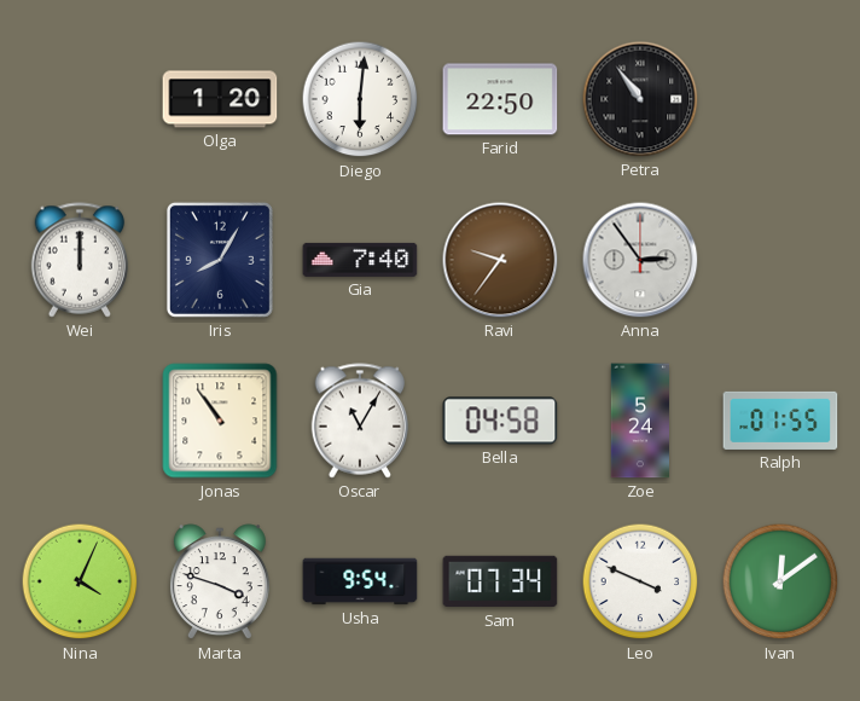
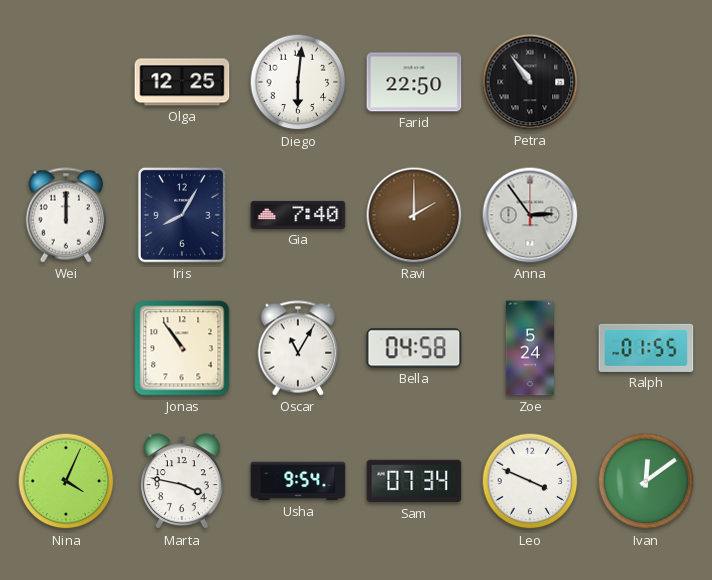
Olga: 1:20 -> 12:25
Ravi: 9:36 -> 2:00
Marta: 3:48 -> 3:47
